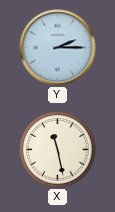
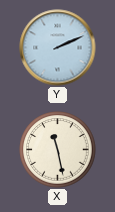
Y: 2:15 -> 2:11
